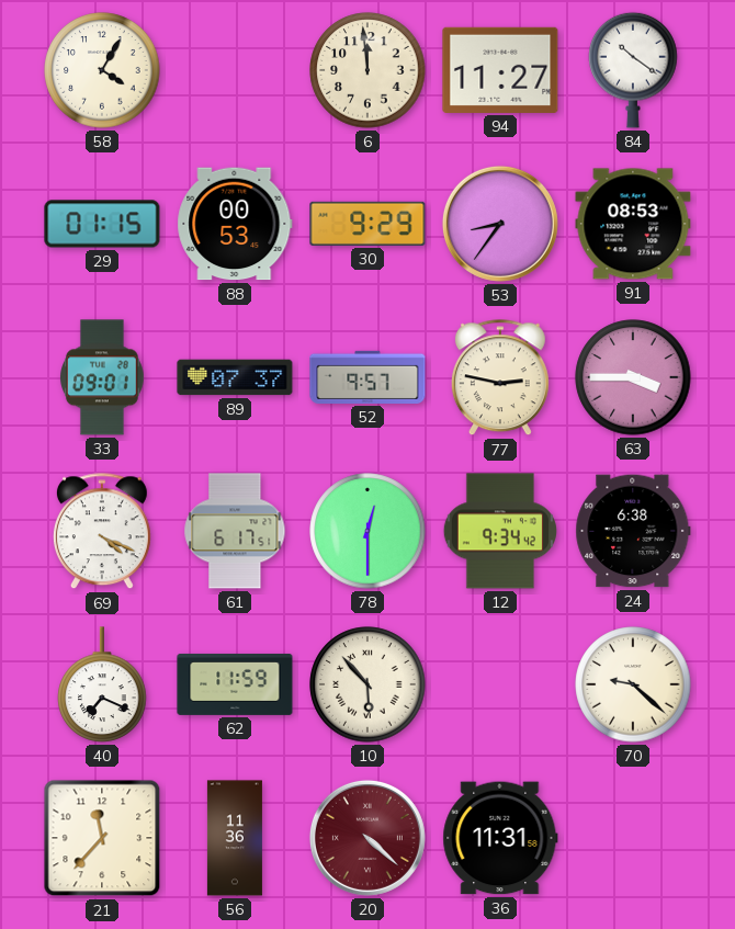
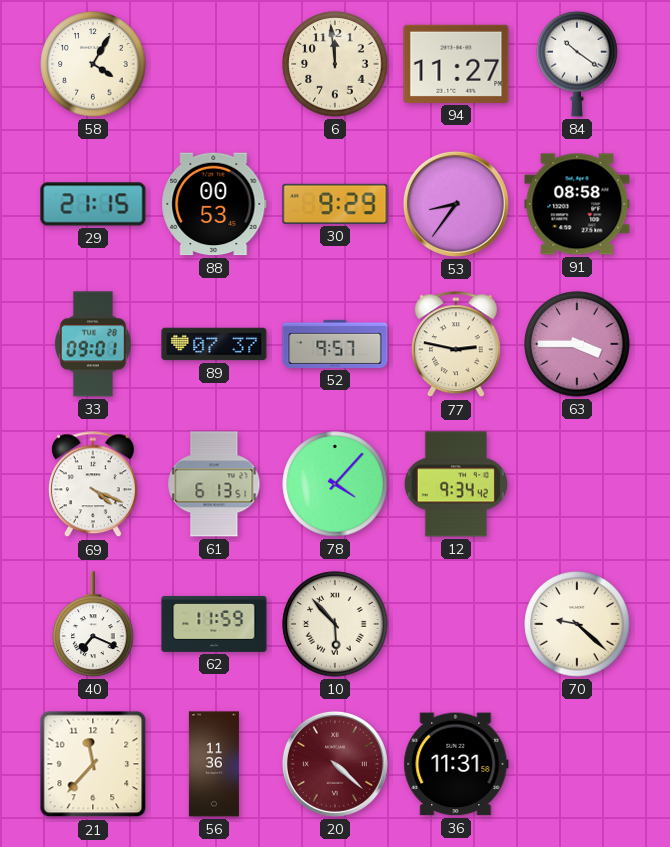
29: 01:15 -> 21:15
91: 08:53 -> 08:58
61: 6:17 -> 6:13
78: 12:30 -> 4:07
24: 6:38 -> none
